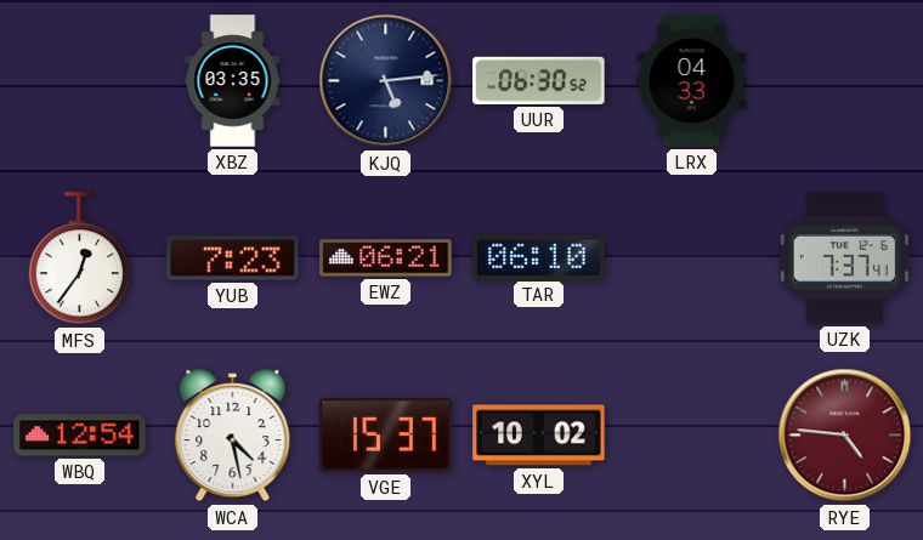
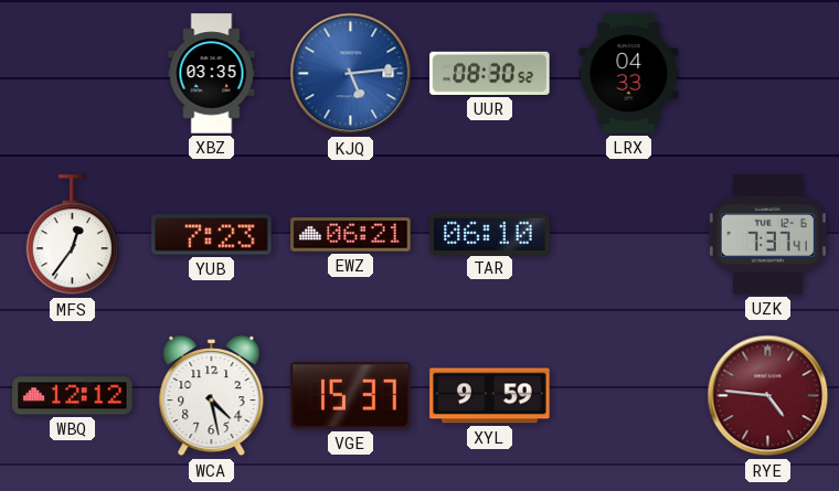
KJQ dial: navy -> blue
UUR: 06:30 -> 08:30
WBQ: 12:54 -> 12:12
XYL: 10:02 -> 9:59
